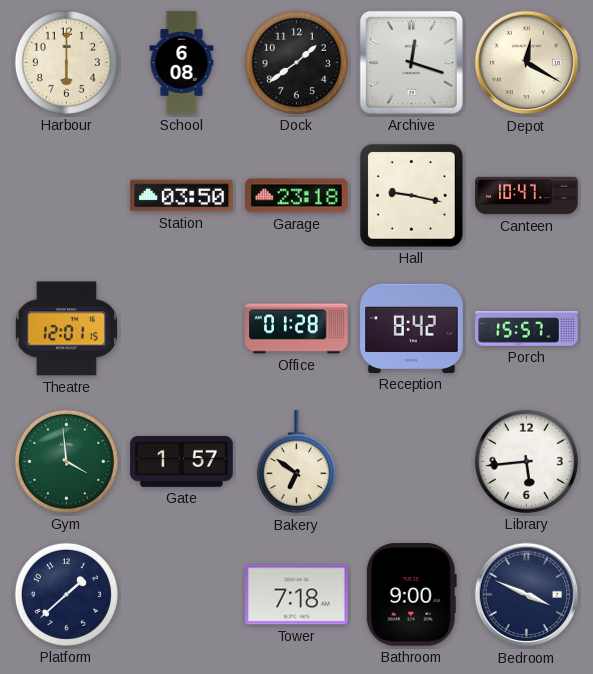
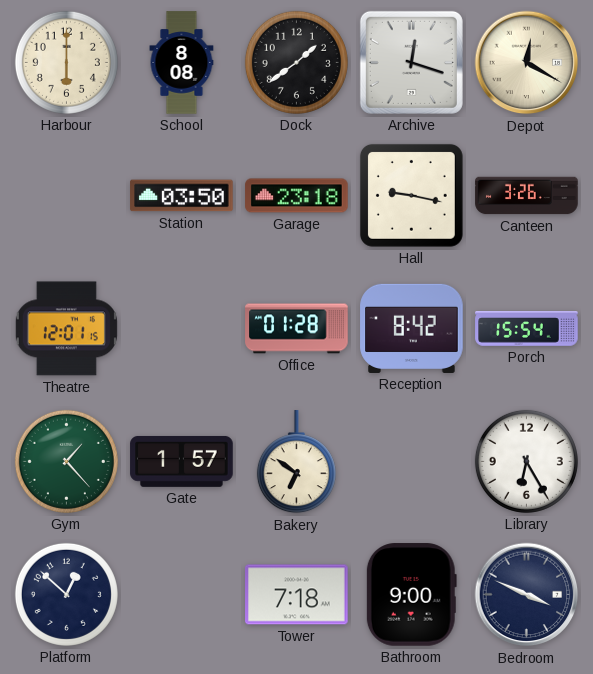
School: 6:08 -> 8:08
Canteen: 10:47 -> 3:26
Porch: 15:57 -> 15:54
Gym: 3:59 -> 1:23
Library: 5:44 -> 6:25
Platform: 1:38 -> 12:52
